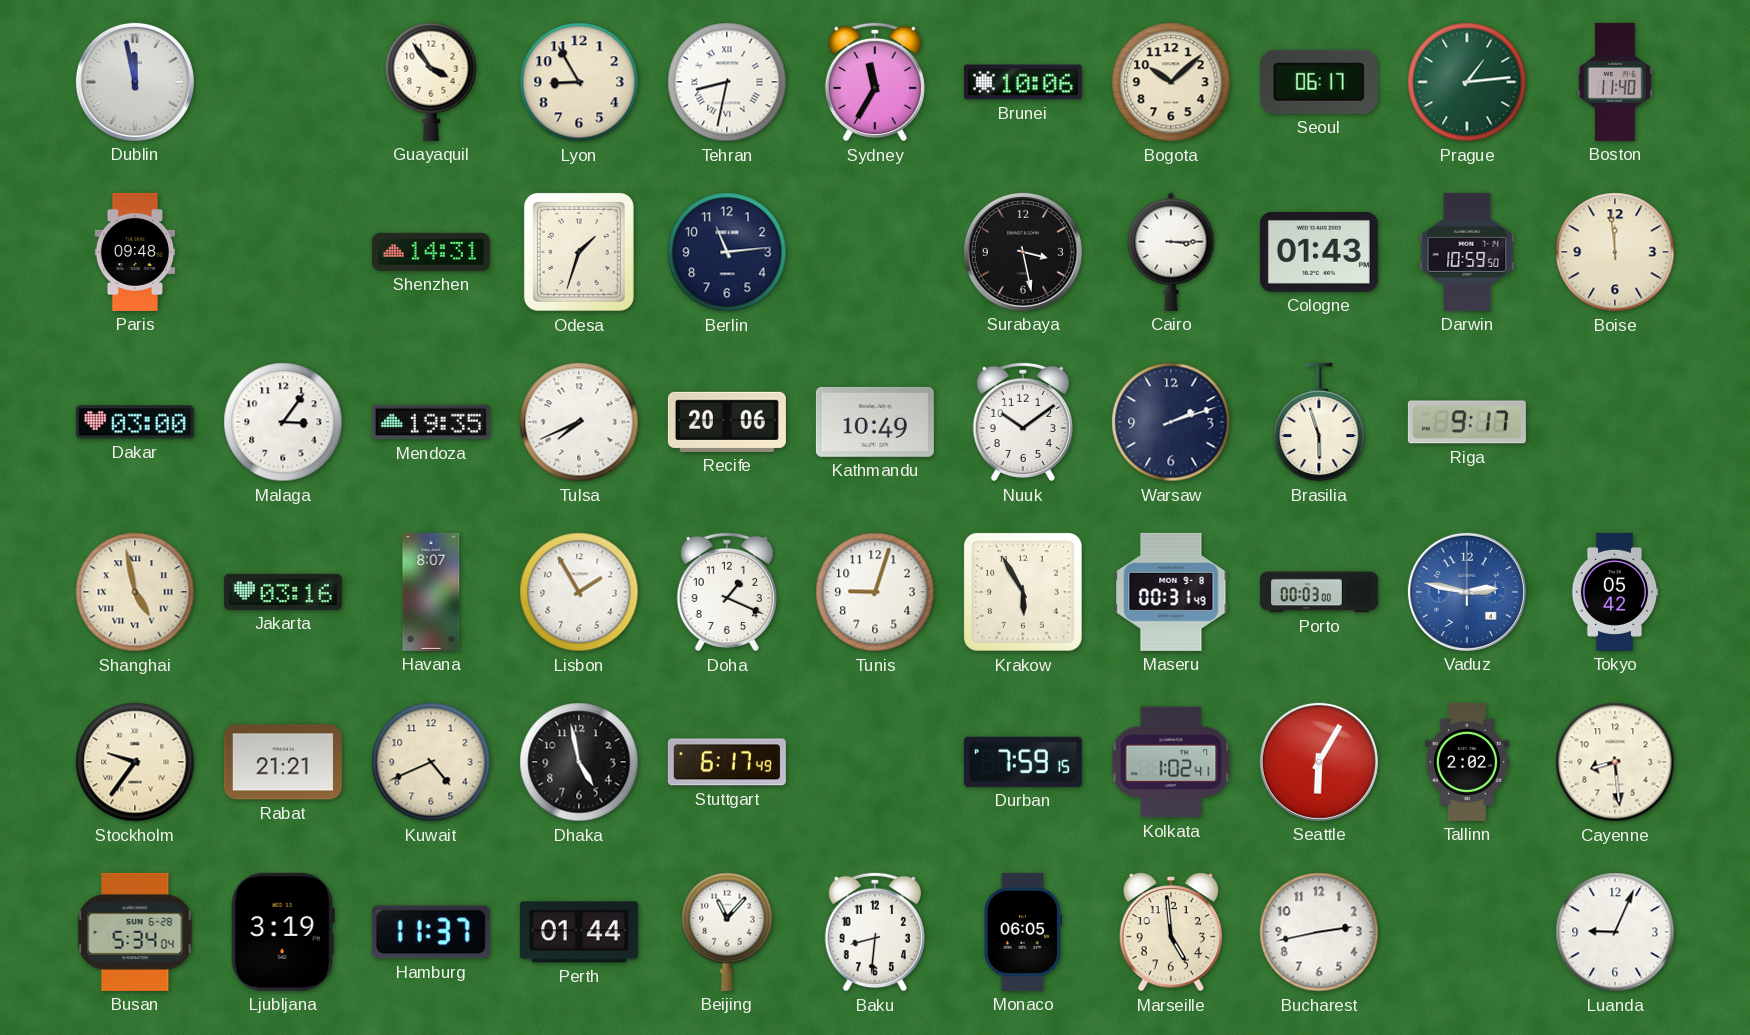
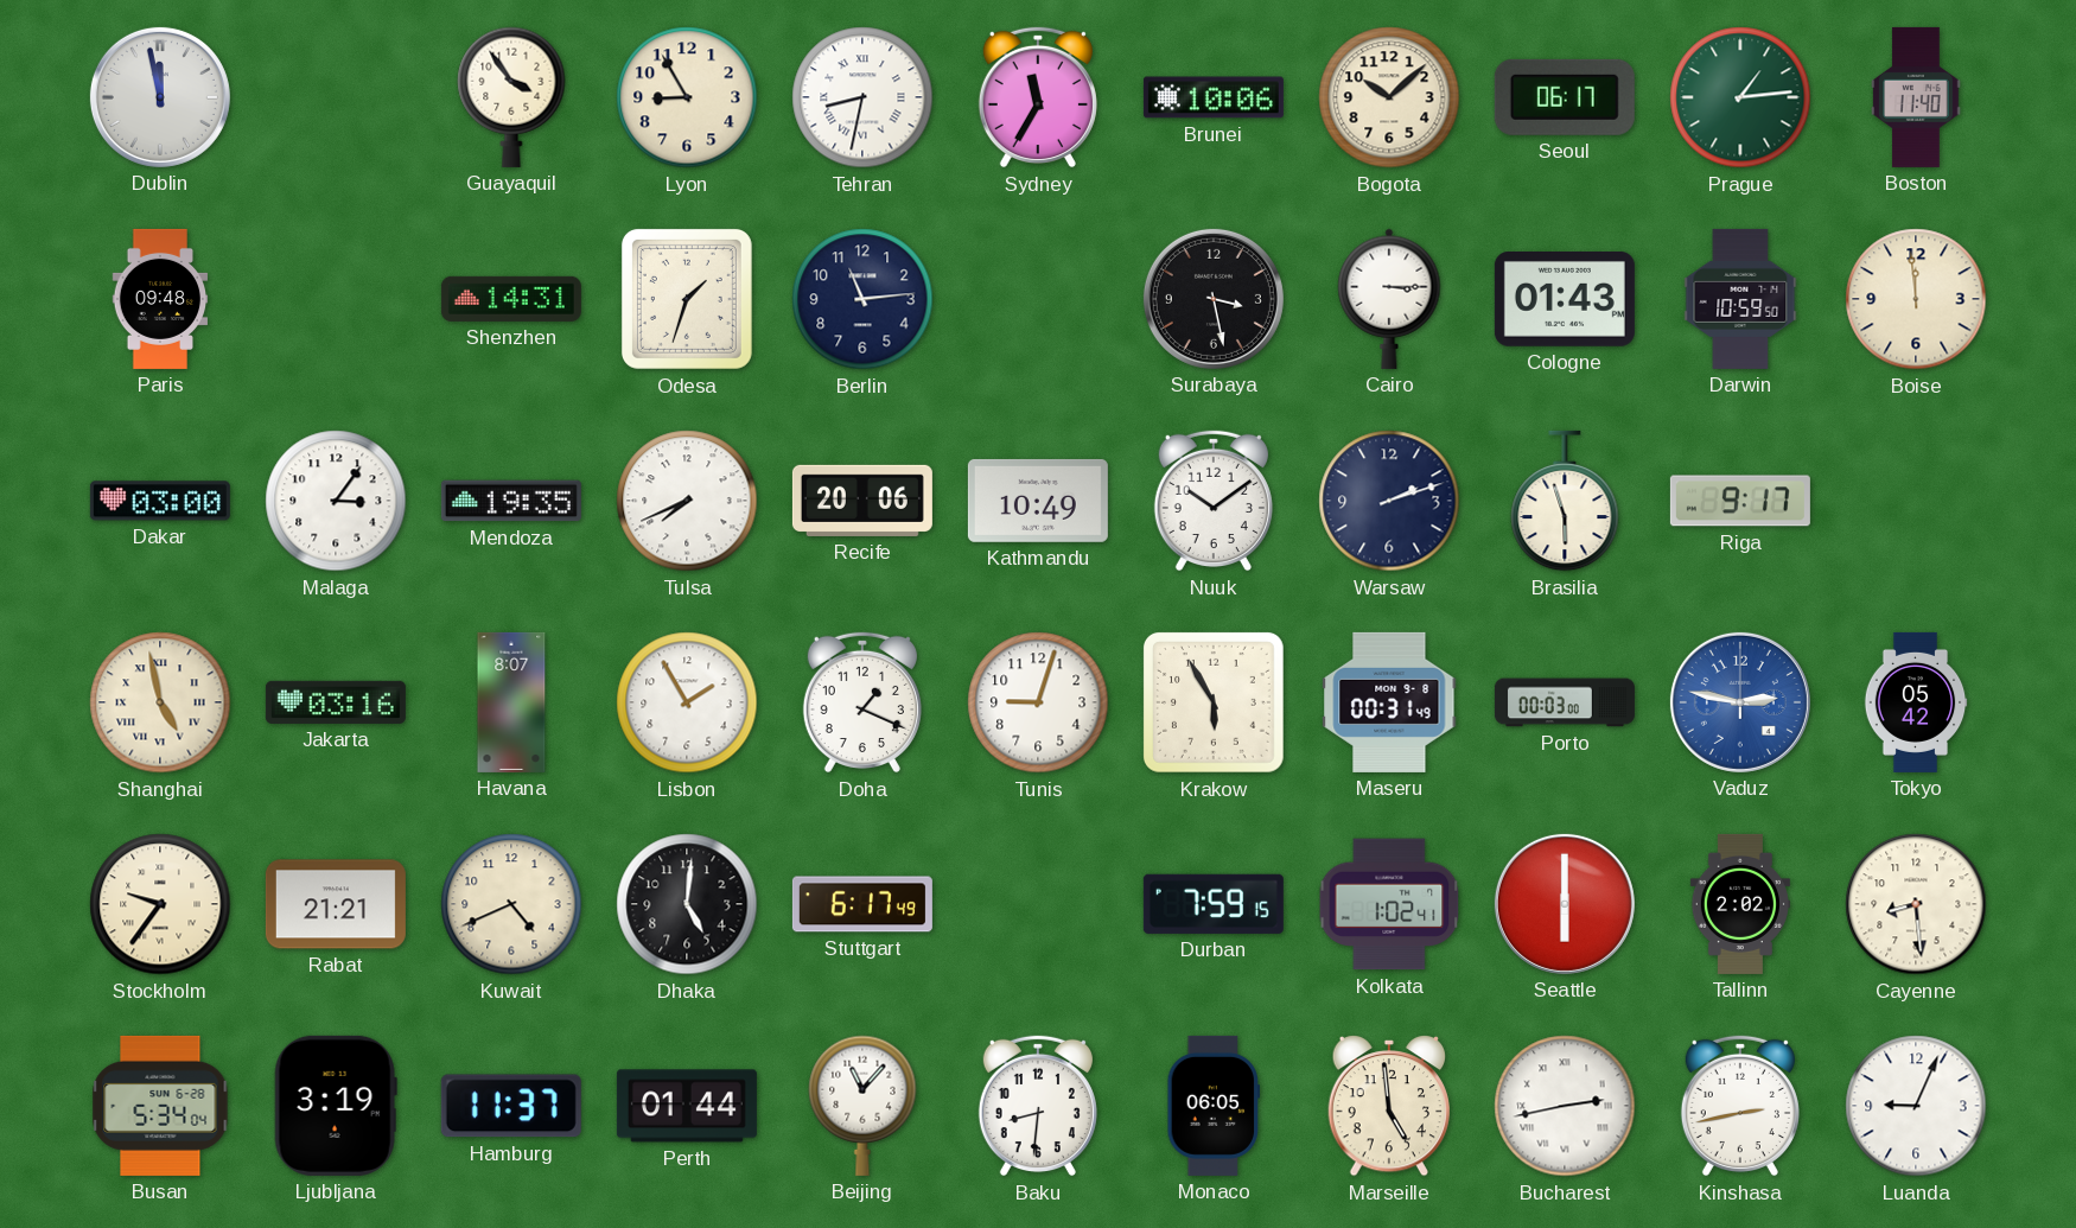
Dhaka: 4:58 -> 5:01
Seattle: 6:05 -> 6:00
Bucharest numerals: Arabic -> Roman
Kinshasa: none -> 2:43
